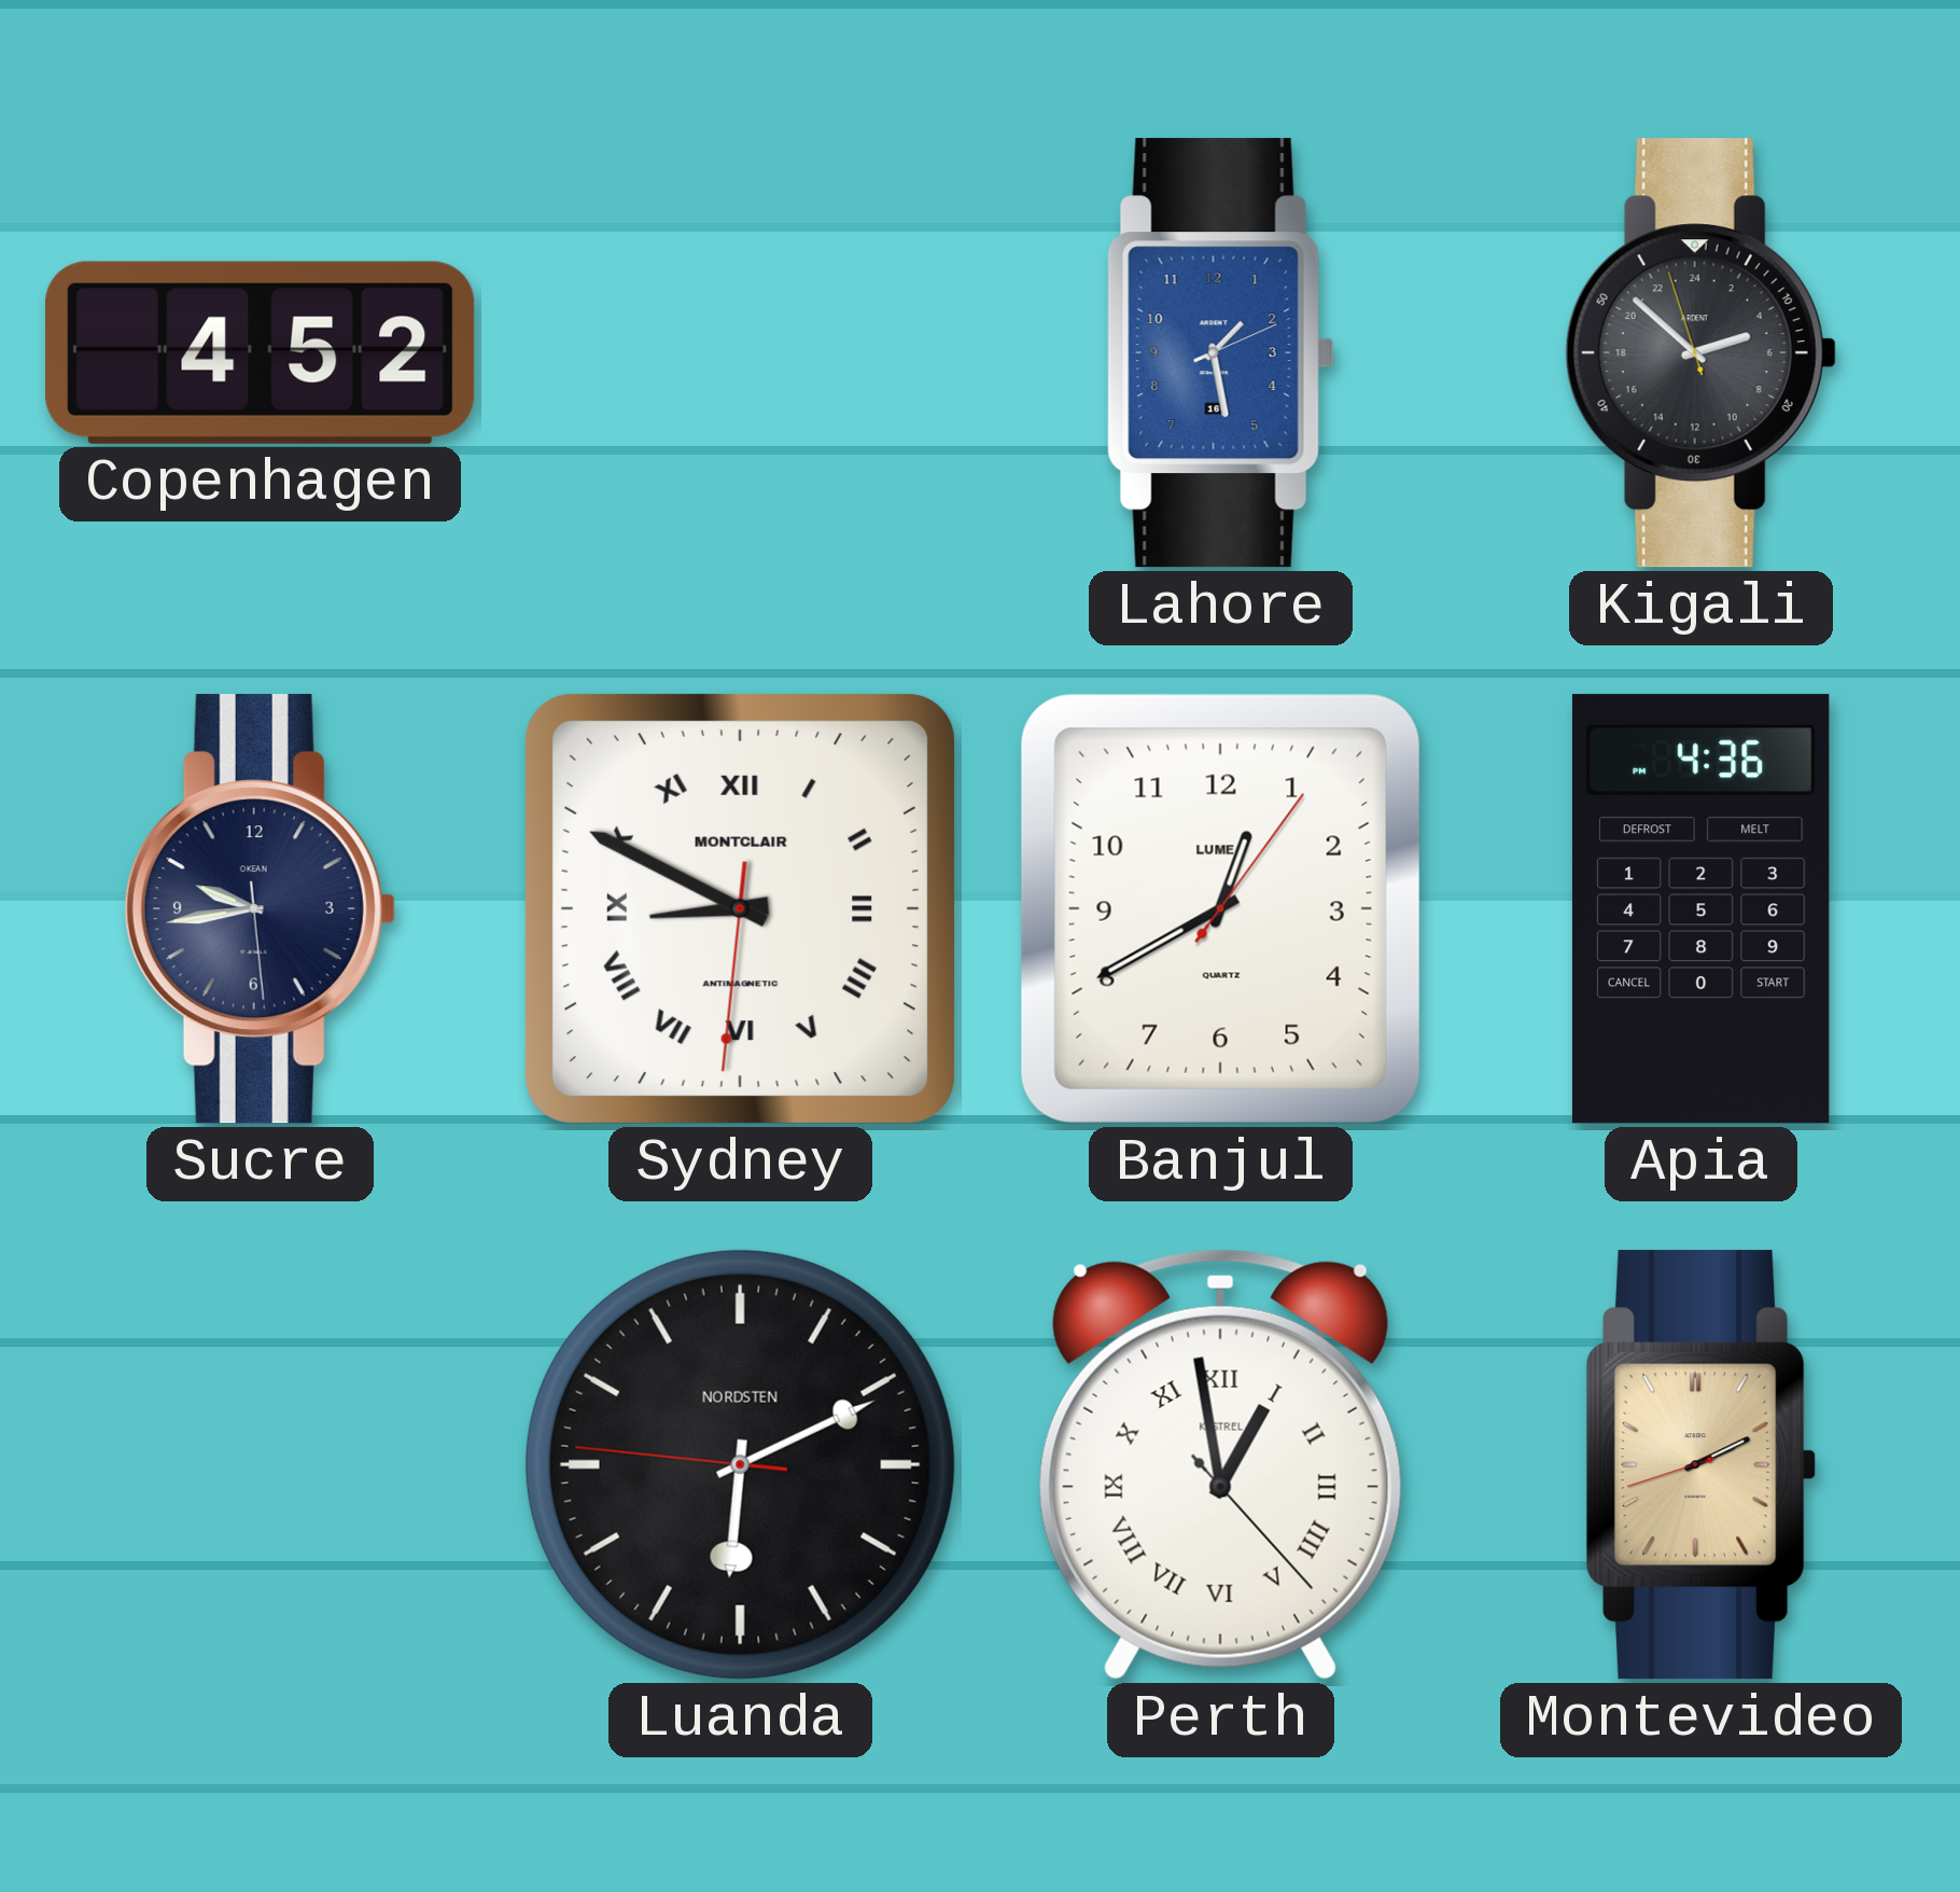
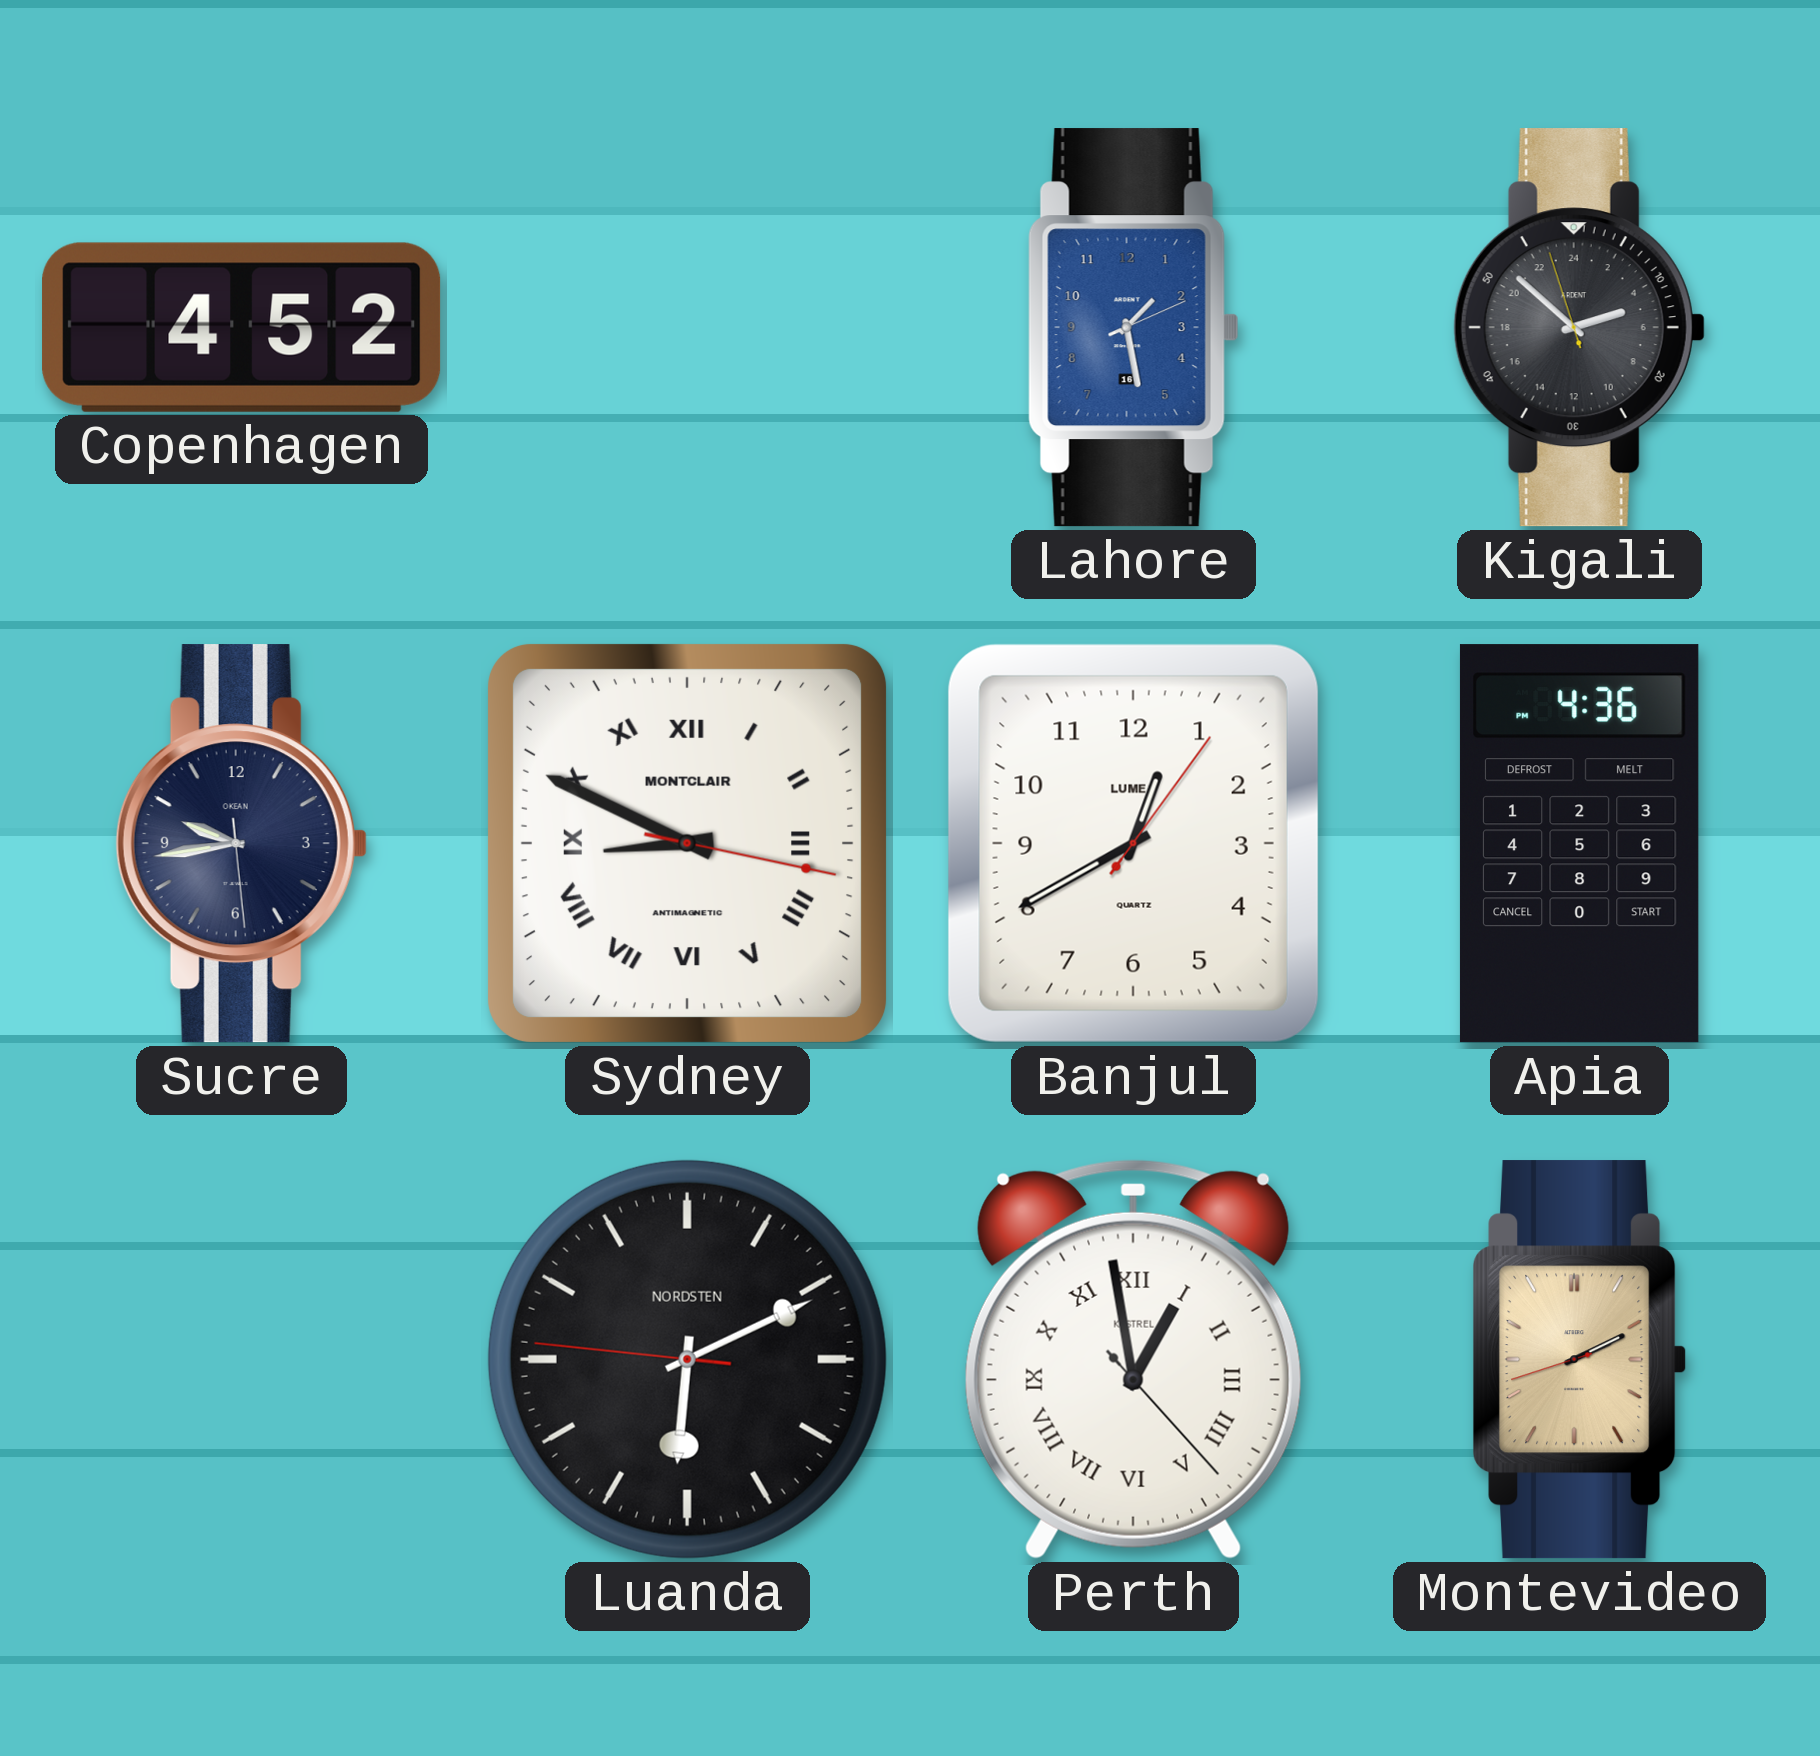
Sydney: 8:49:31 -> 8:49:17
